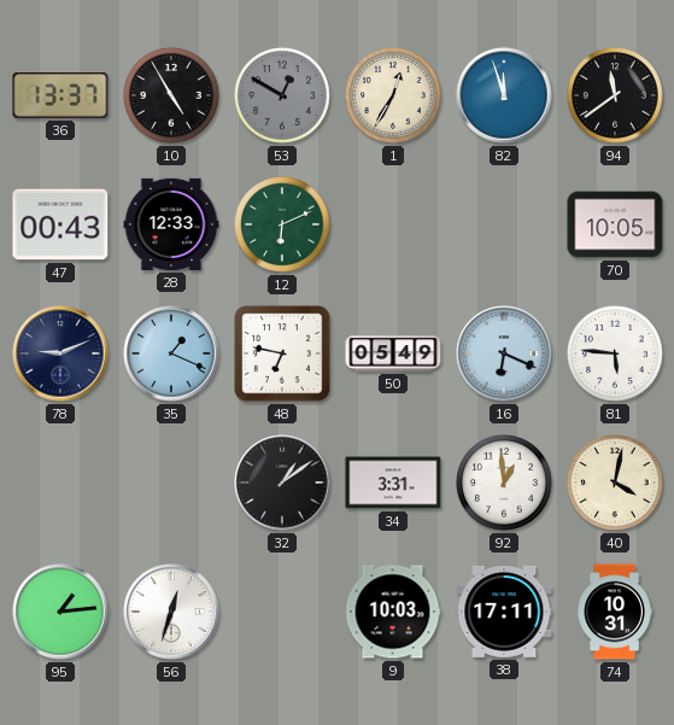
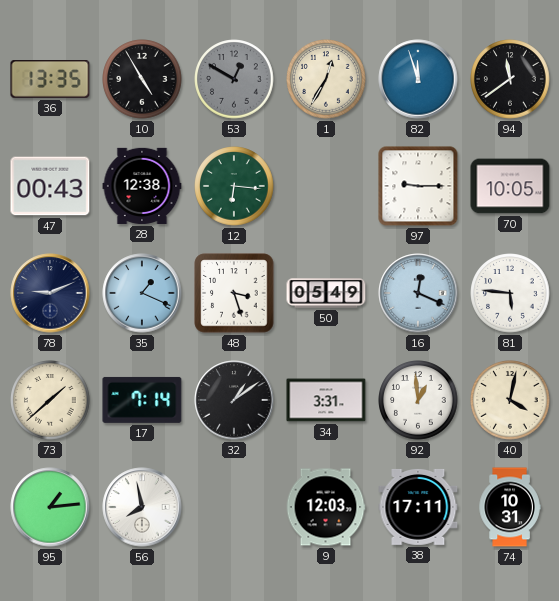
36: 13:37 -> 13:35
28: 12:33 -> 12:38
12: 6:11 -> 6:16
97: none -> 9:15
48: 6:47 -> 3:27
16: 6:19 -> 12:19
73: none -> 1:38
17: none -> 7:14
56: 12:33 -> 7:58
9: 10:03 -> 12:03
